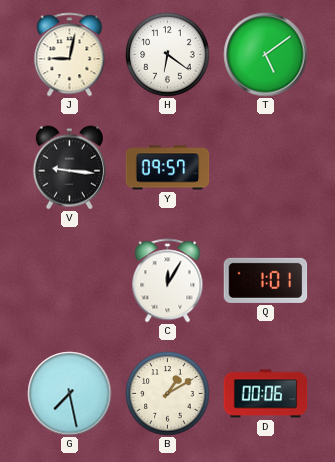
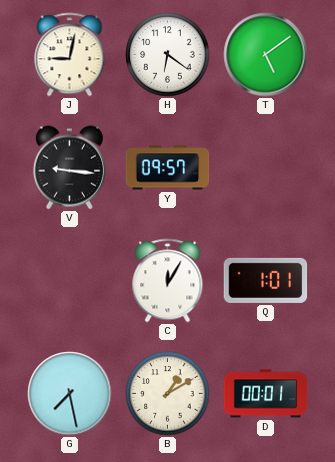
D: 00:06 -> 00:01
